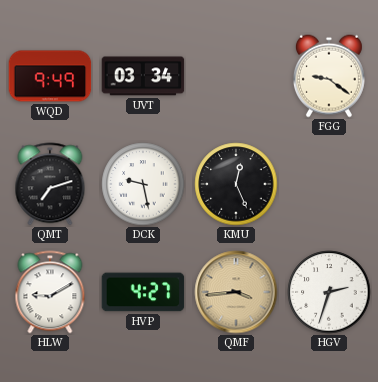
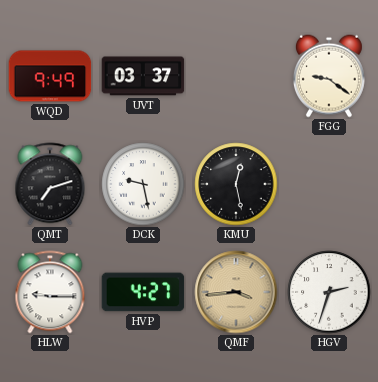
UVT: 03:34 -> 03:37
KMU: 12:26 -> 12:28
HLW: 9:10 -> 9:15
